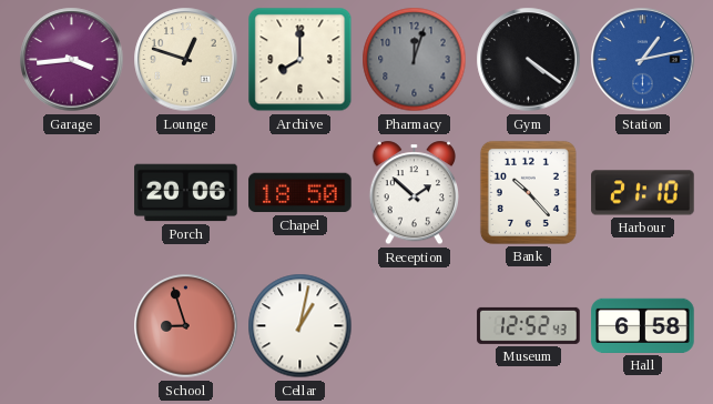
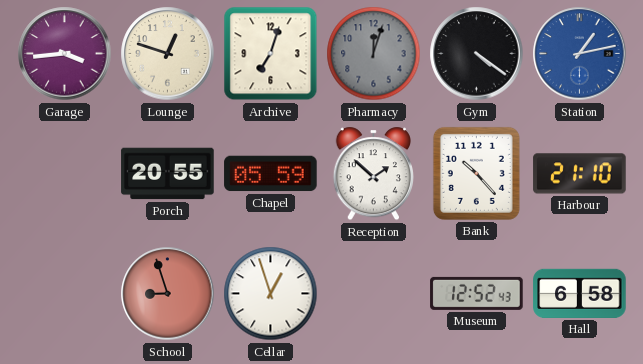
Archive: 8:00 -> 7:03
Porch: 20:06 -> 20:55
Chapel: 18:50 -> 05:59
Cellar: 1:02 -> 12:57
